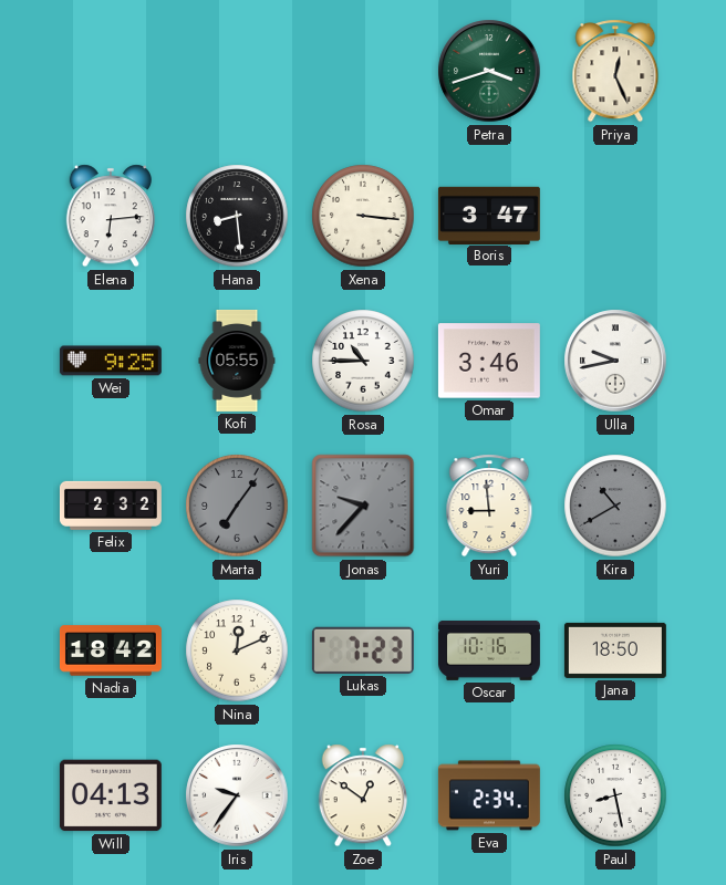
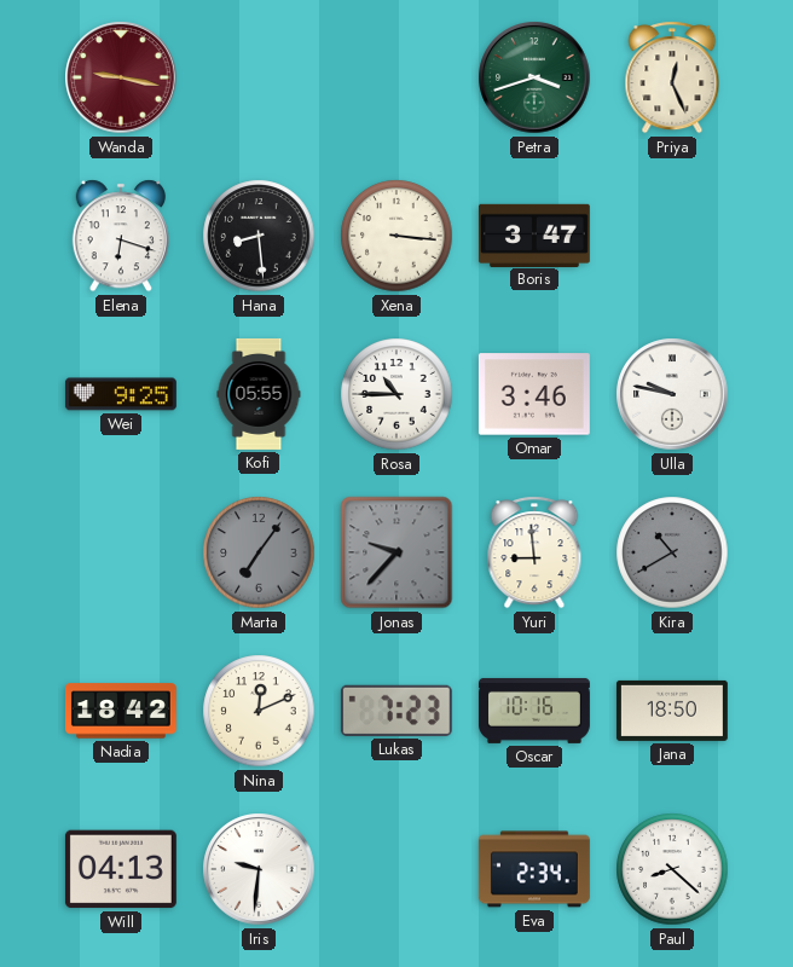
Wanda: none -> 9:17
Elena: 6:14 -> 6:18
Ulla: 9:43 -> 9:47
Felix: 2:32 -> none
Iris: 9:36 -> 9:31
Zoe: 12:51 -> none
Paul: 8:28 -> 8:22
